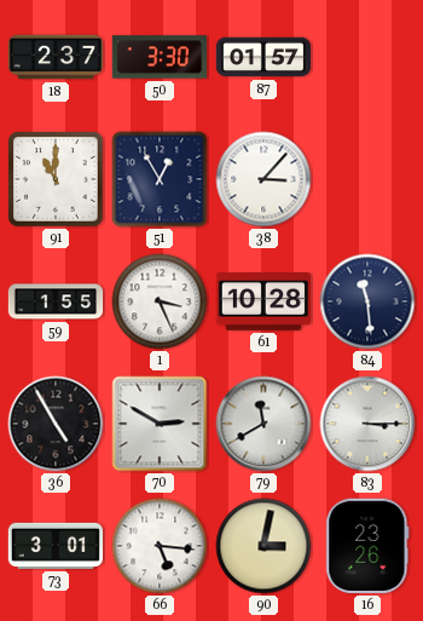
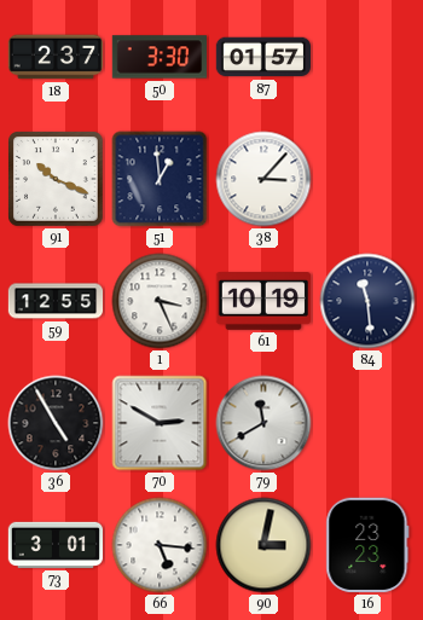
91: 11:00 -> 10:19
51: 12:55 -> 12:59
59: 1:55 -> 12:55
61: 10:28 -> 10:19
83: 3:15 -> none
16: 23:26 -> 23:23
